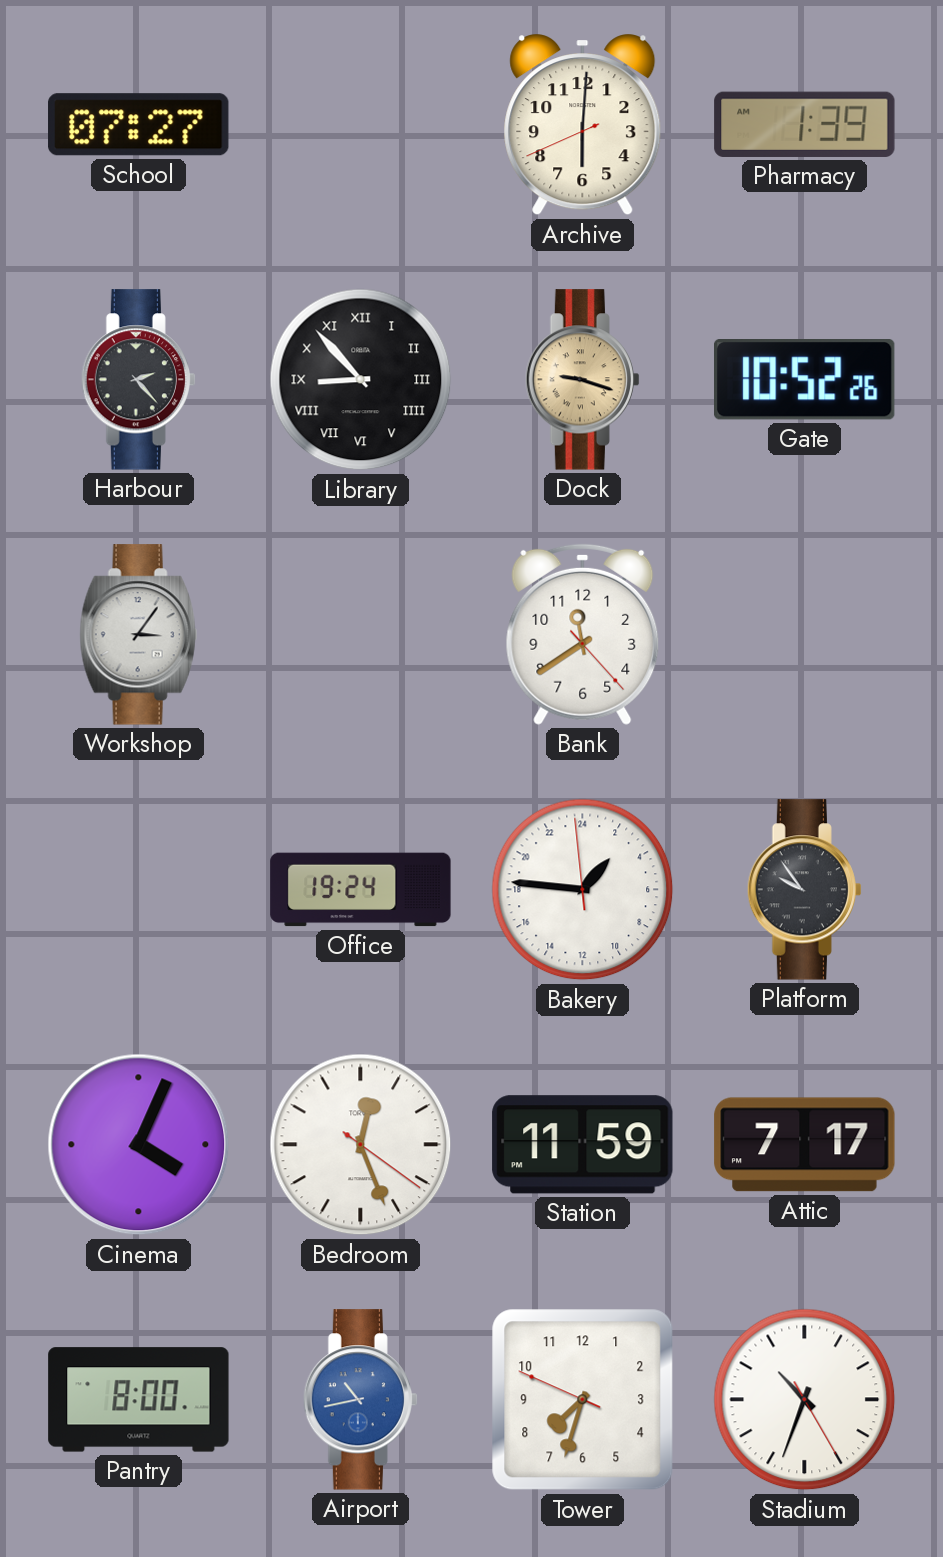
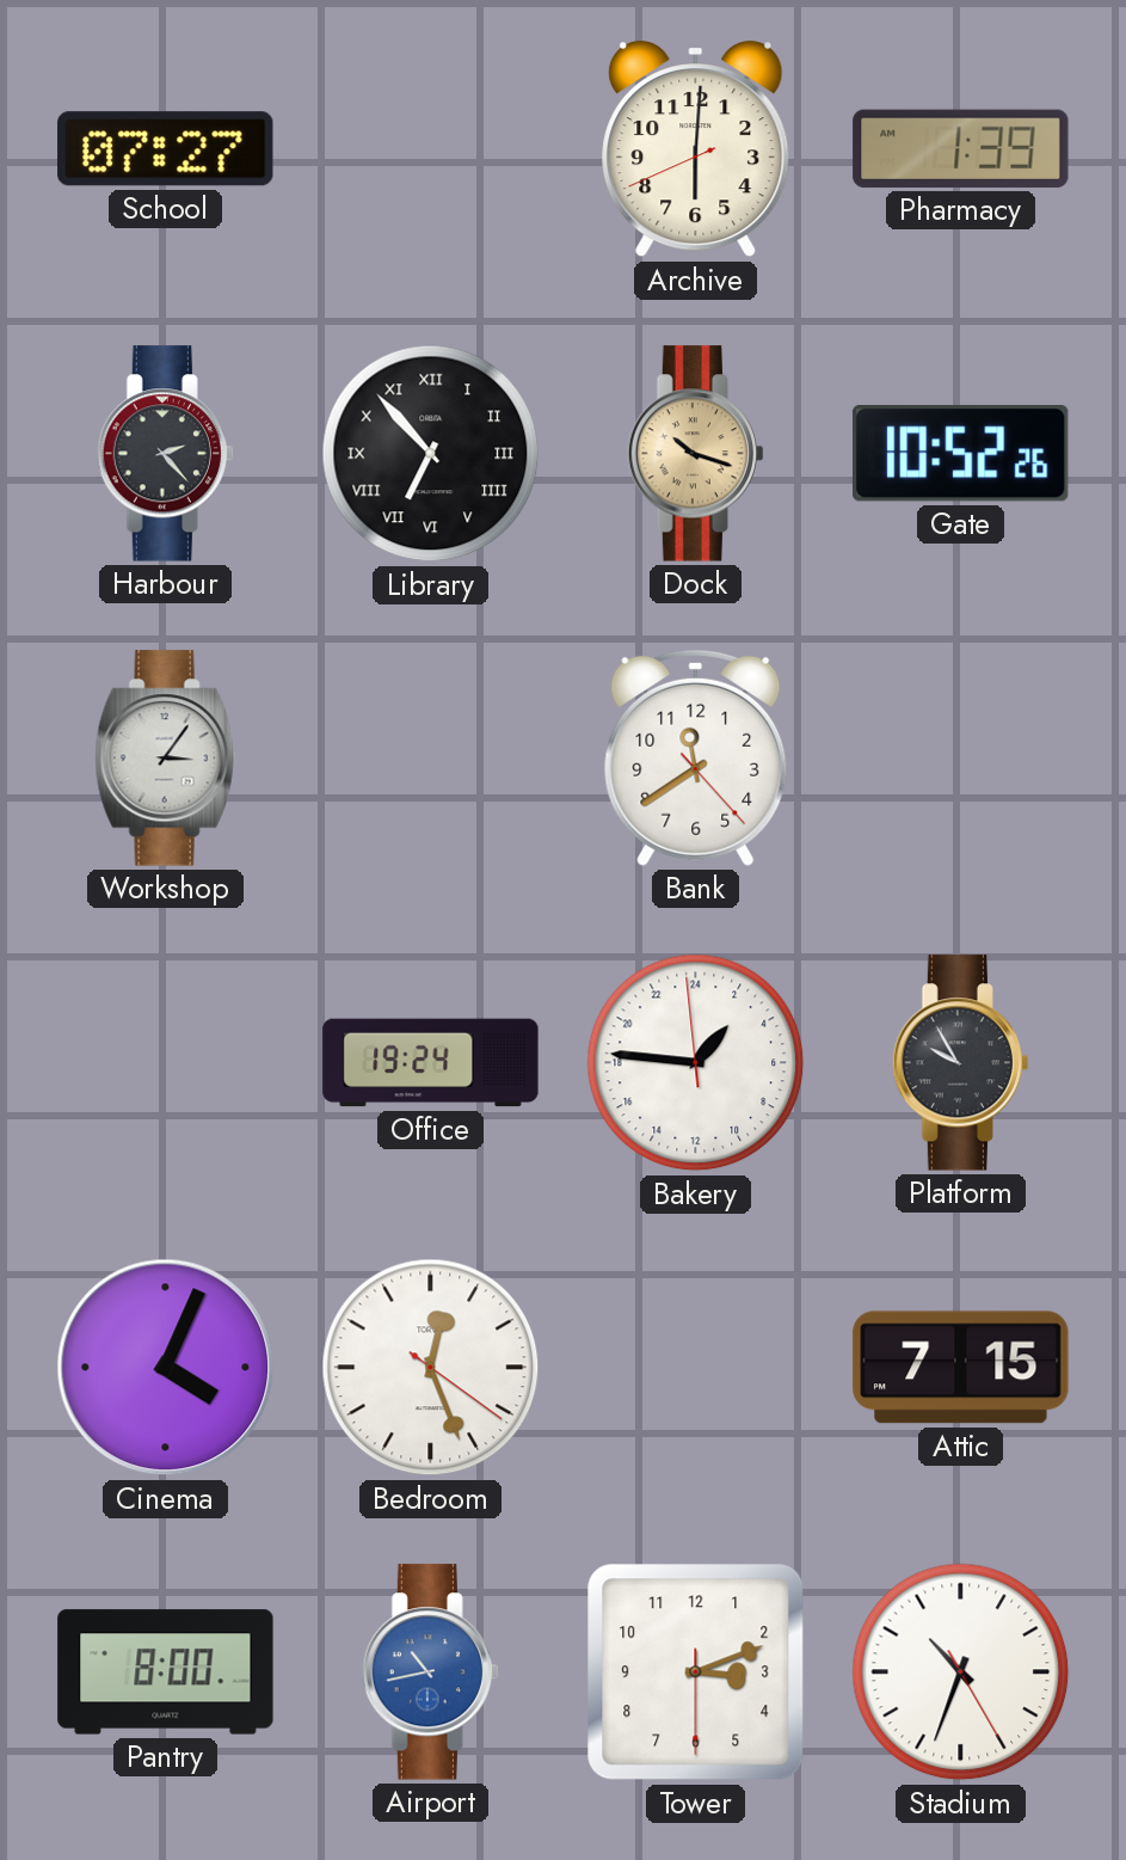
Library: 8:53 -> 6:53
Dock: 9:18 -> 10:18
Platform: 9:54 -> 9:55
Station: 11:59 -> none
Attic: 7:17 -> 7:15
Tower: 7:32 -> 3:11
